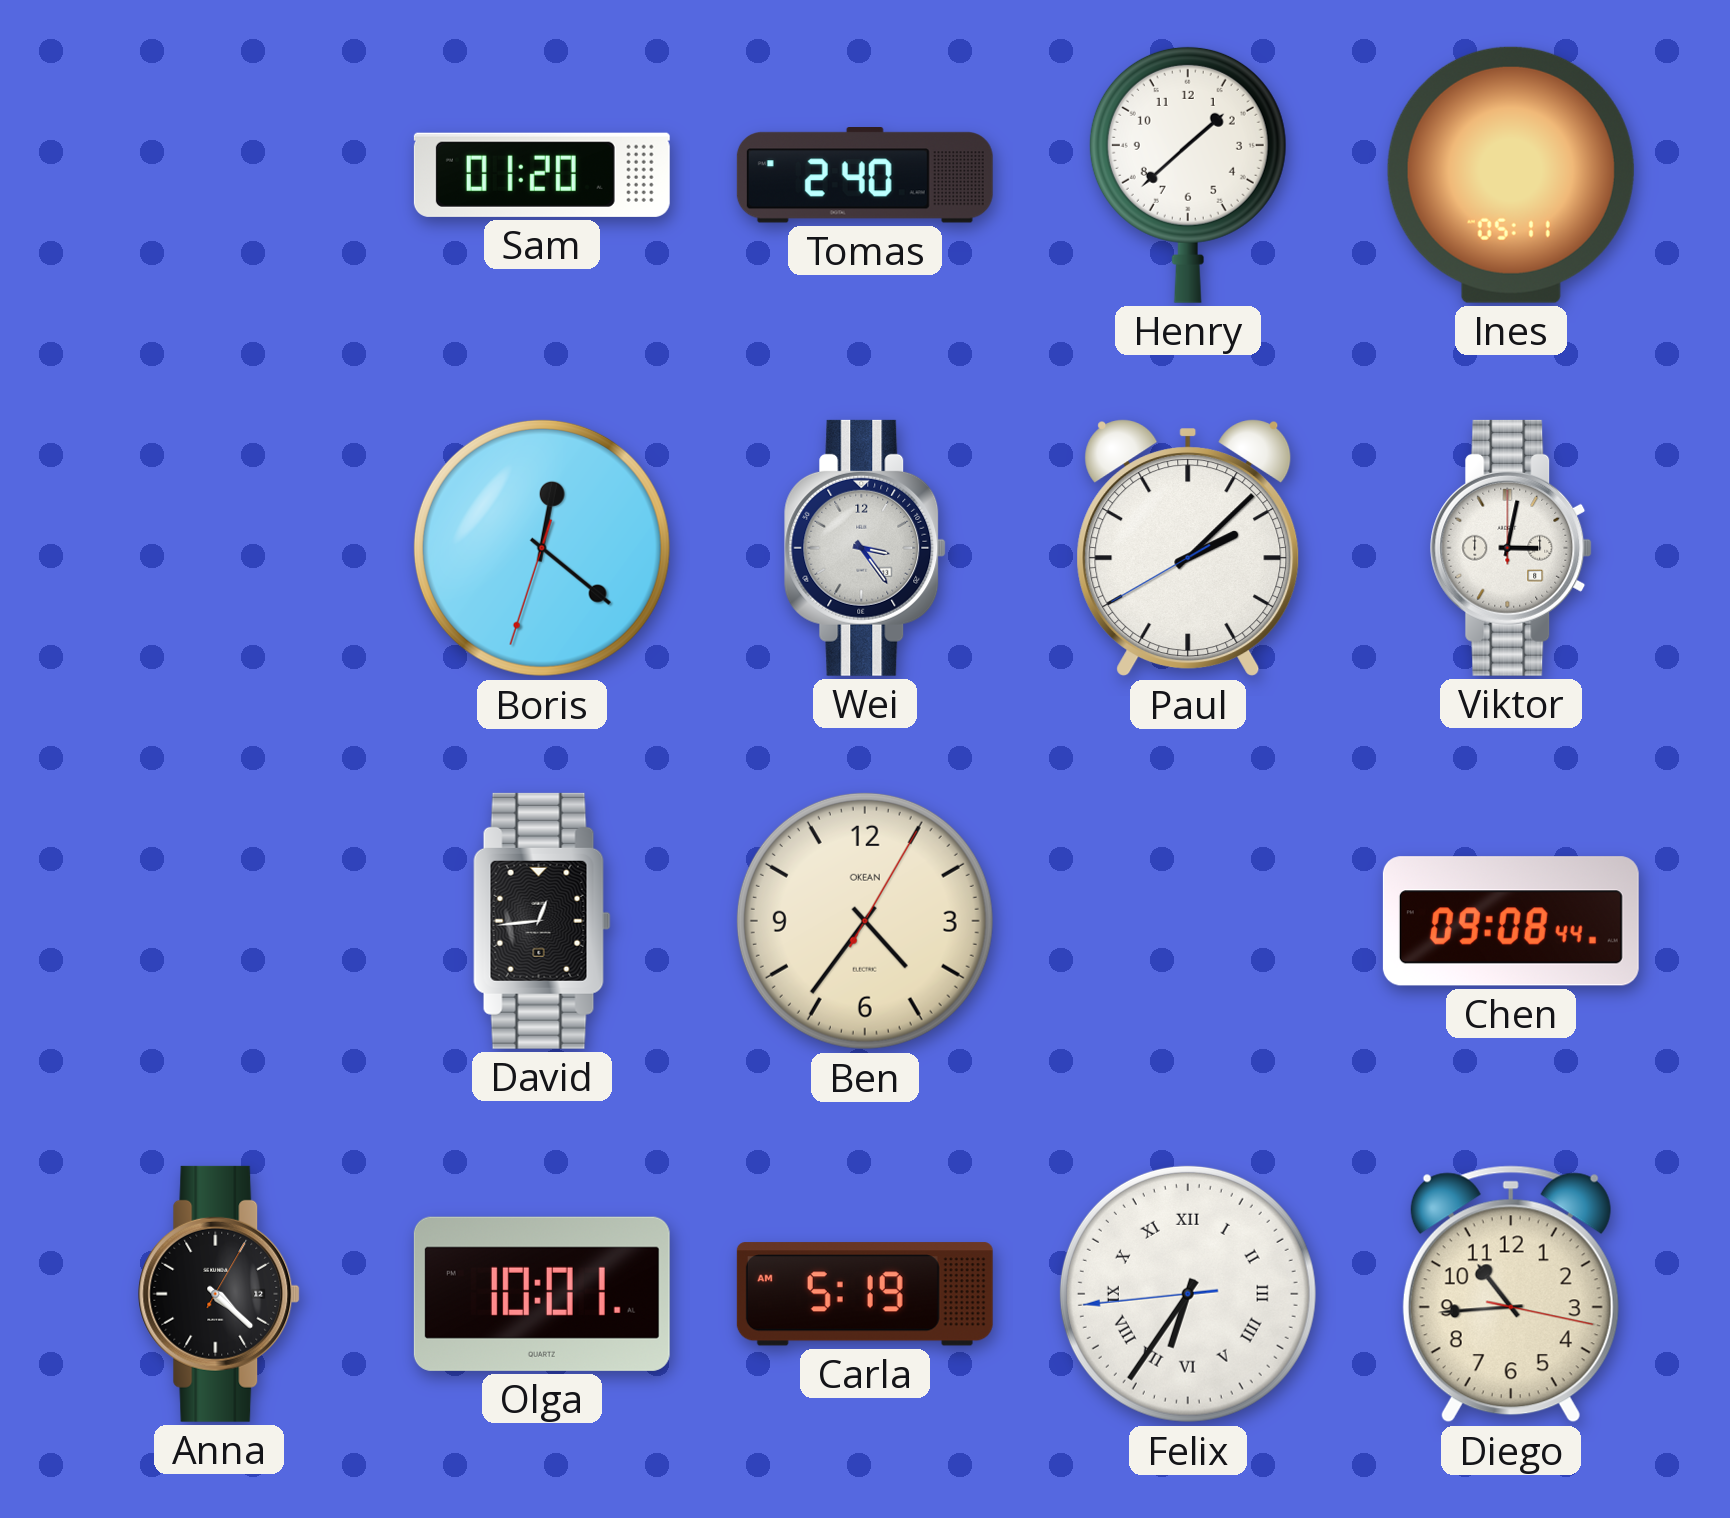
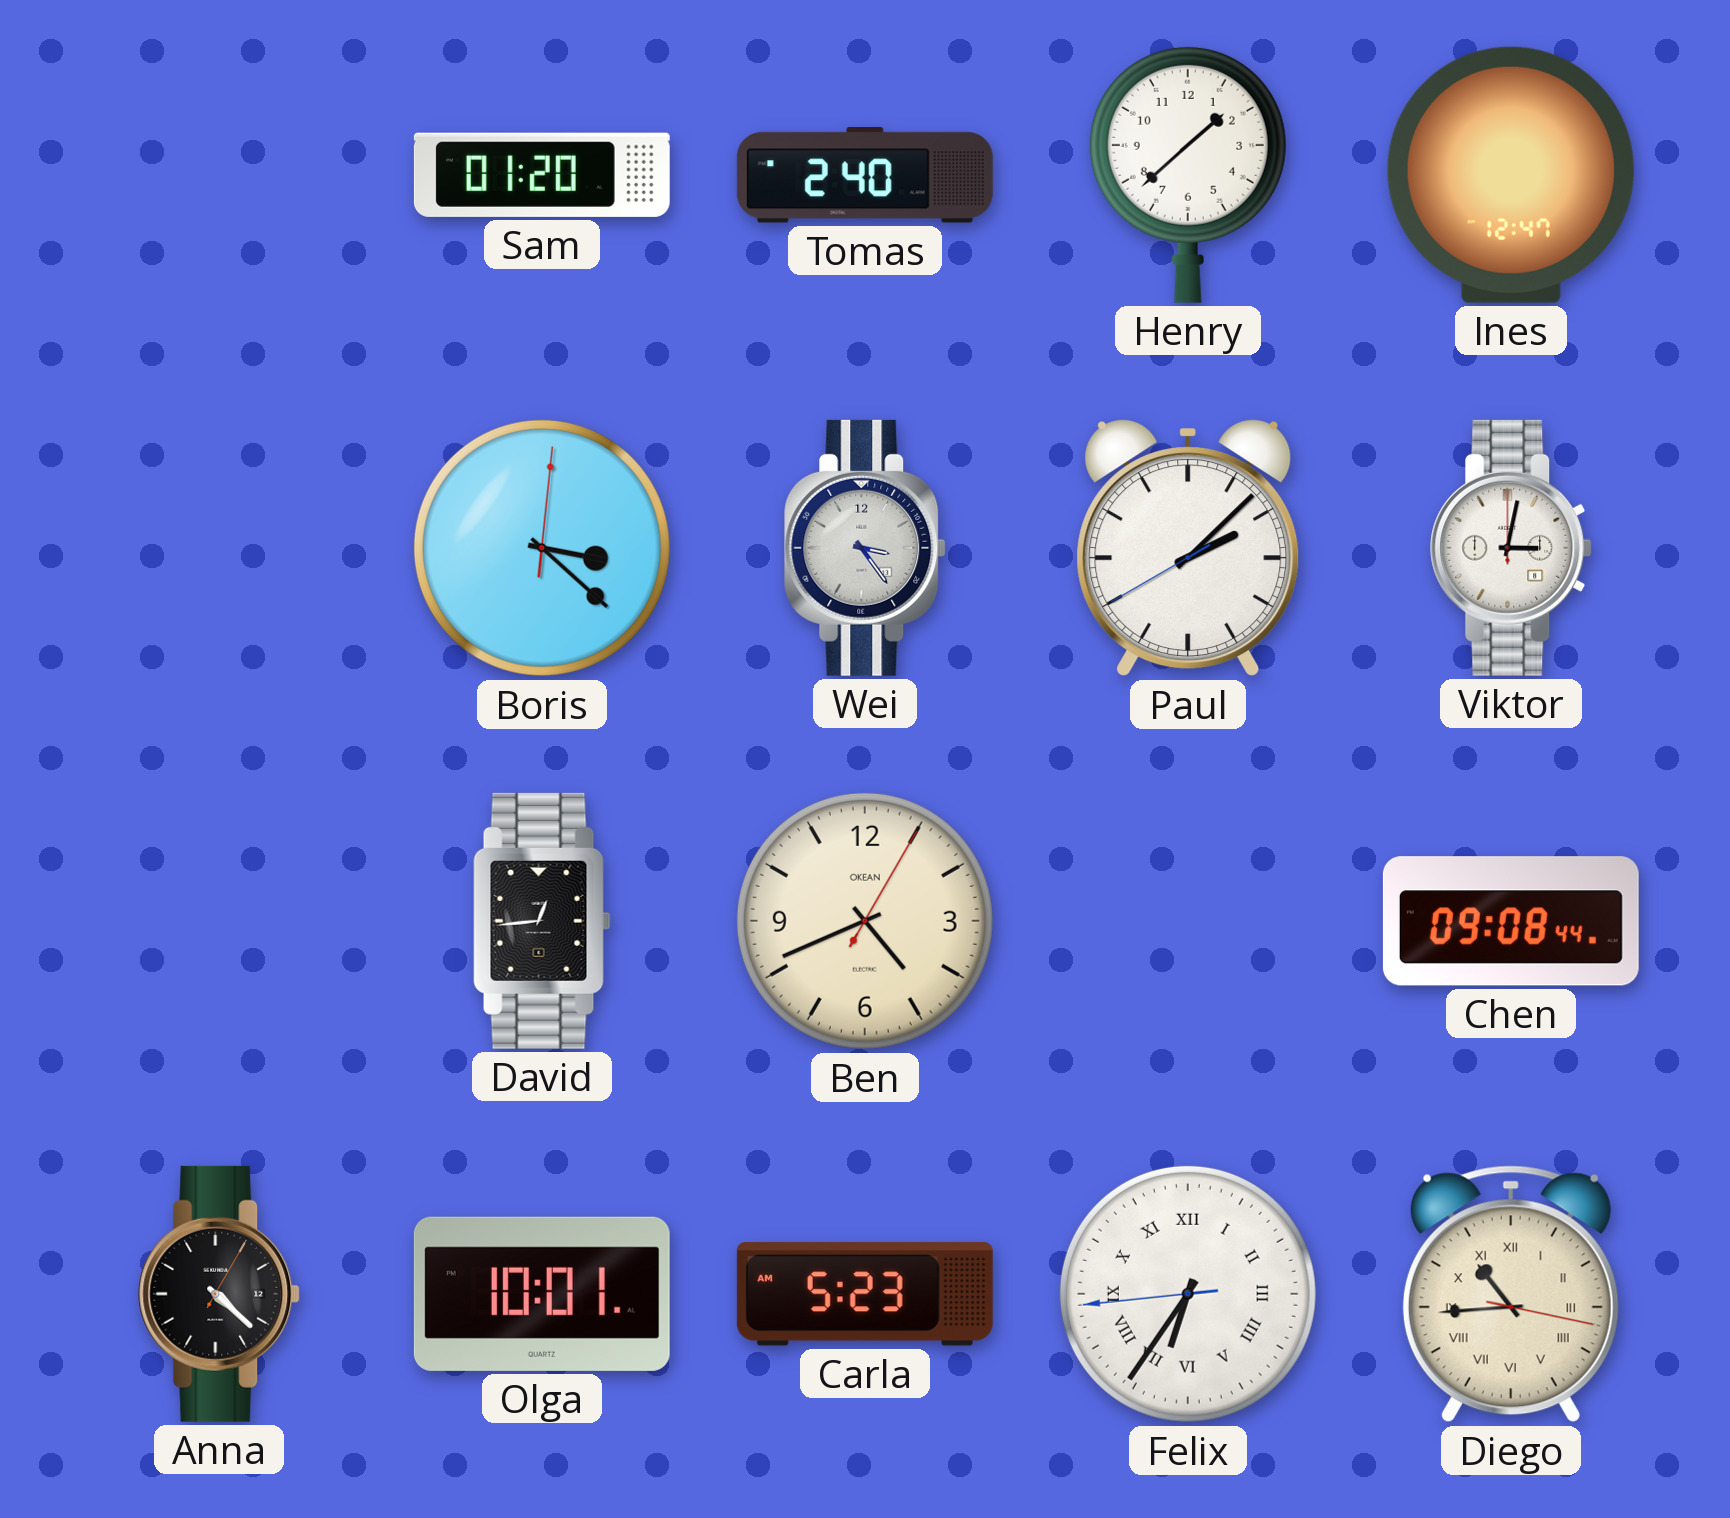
Ines: 05:11 -> 12:47
Boris: 12:21 -> 3:22
Ben: 4:36 -> 4:41
Carla: 5:19 -> 5:23
Diego numerals: Arabic -> Roman
